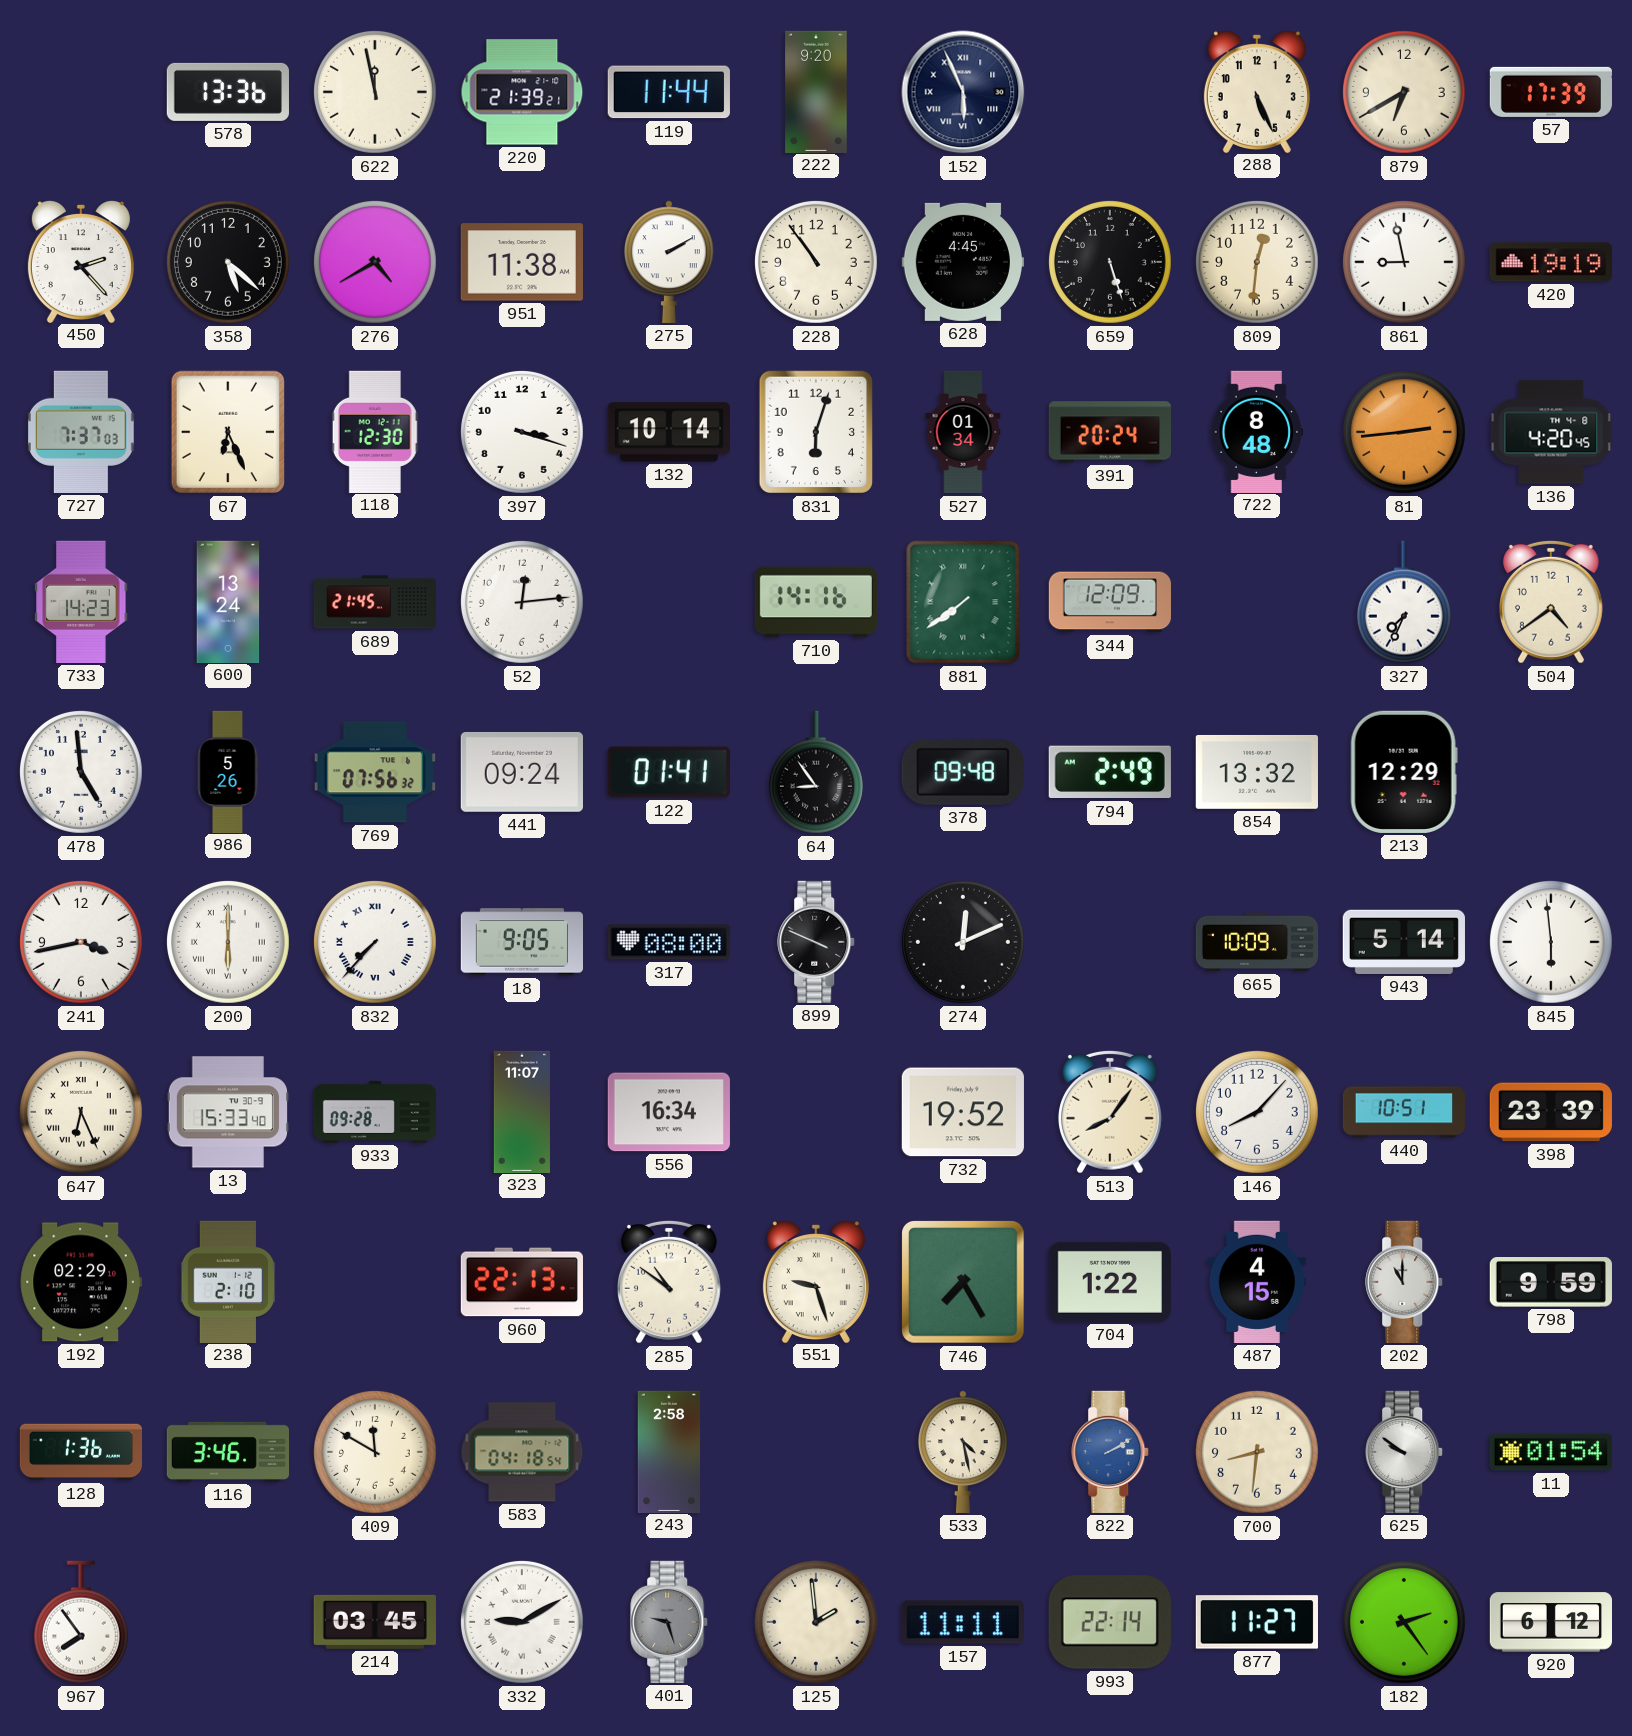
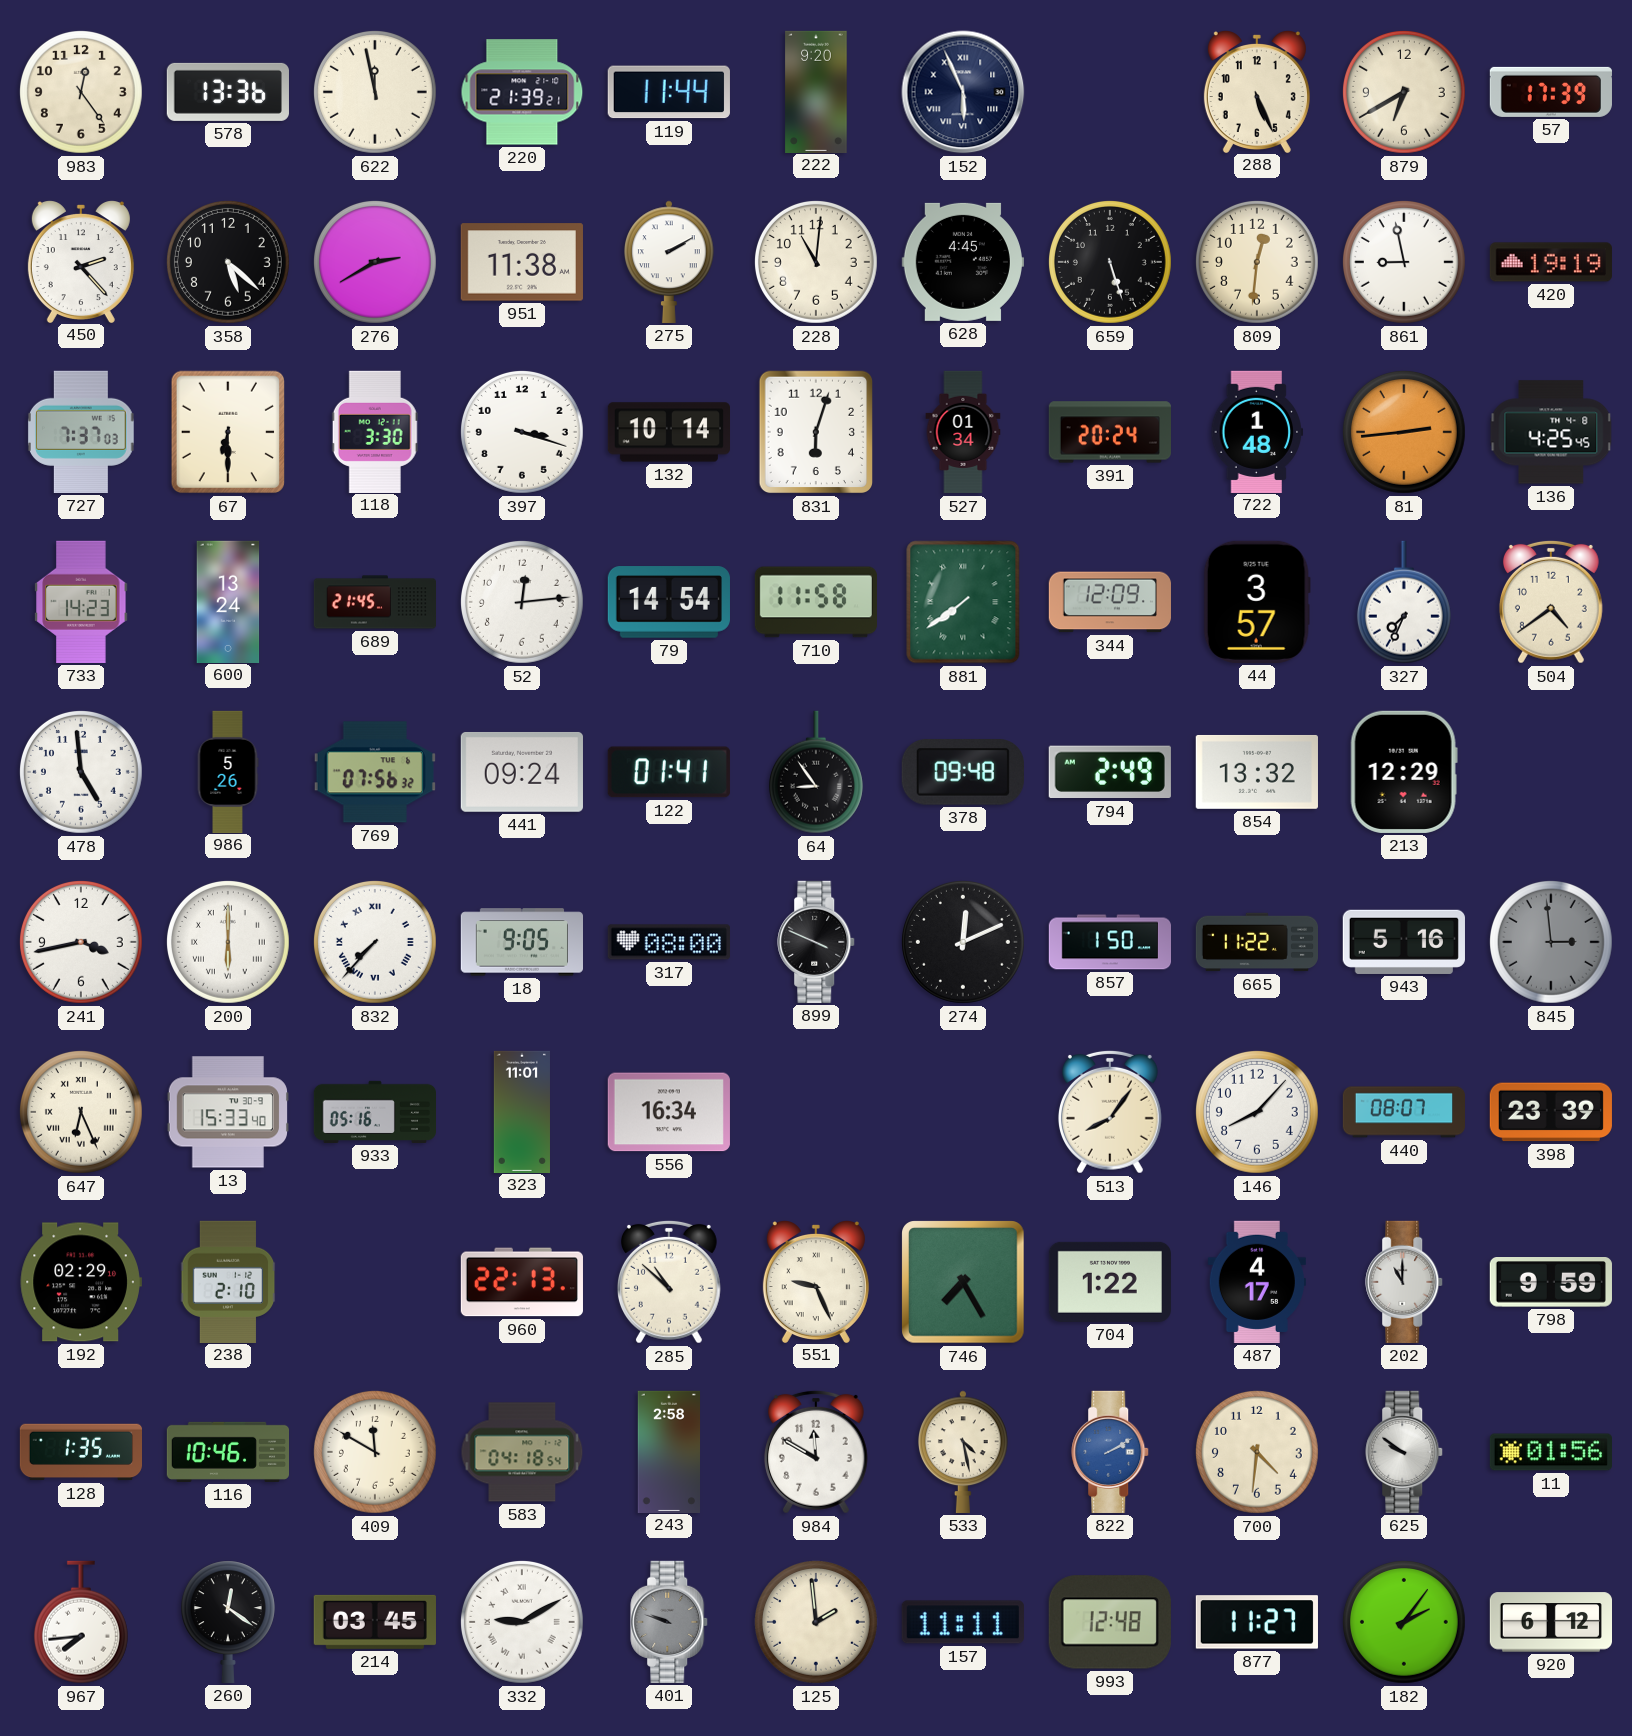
983: none -> 12:24
276: 4:40 -> 2:40
228: 10:54 -> 11:01
67: 6:26 -> 6:30
118: 12:30 -> 3:30
722: 8:48 -> 1:48
136: 4:20 -> 4:25
79: none -> 14:54
710: 14:16 -> 11:58
44: none -> 3:57
857: none -> 1:50
665: 10:09 -> 11:22
943: 5:14 -> 5:16
845: 5:59 -> 2:59
845 dial: white -> grey
933: 09:28 -> 05:16
323: 11:07 -> 11:01
732: 19:52 -> none
440: 10:51 -> 08:07
285: 10:51 -> 10:52
551: 9:27 -> 9:26
487: 4:15 -> 4:17
128: 1:36 -> 1:35
116: 3:46 -> 10:46
984: none -> 11:50
700: 8:31 -> 4:31
11: 01:54 -> 01:56
967: 7:54 -> 7:44
260: none -> 12:21
401: 9:27 -> 9:48
993: 22:14 -> 12:48
182: 2:24 -> 2:06
